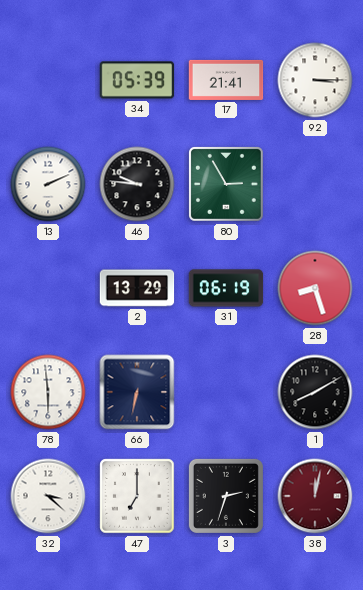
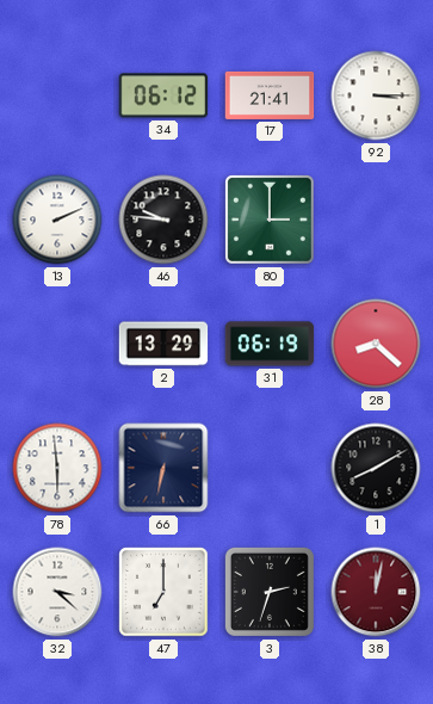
34: 05:39 -> 06:12
80: 2:55 -> 3:00
28: 8:27 -> 8:22
